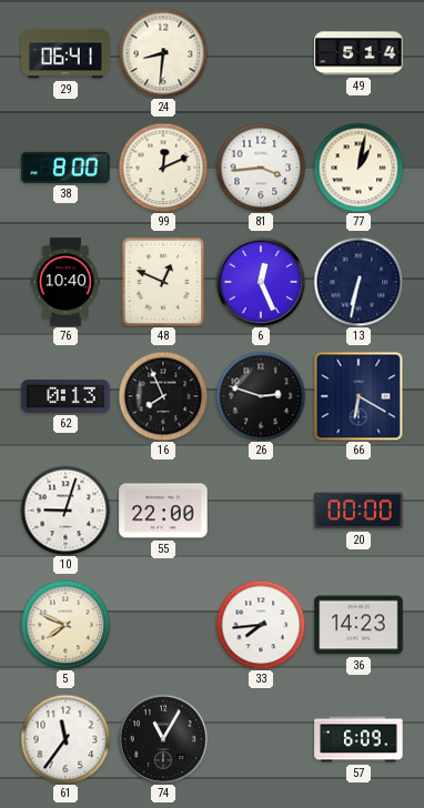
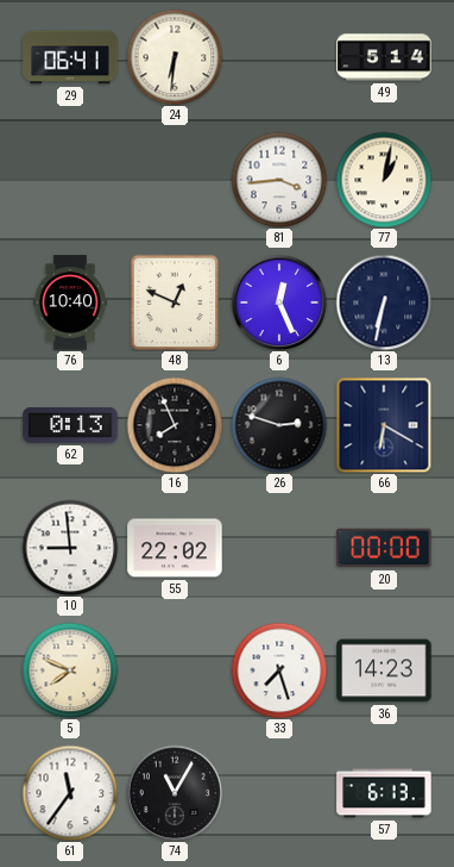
24: 8:31 -> 6:31
38: 8:00 -> none
99: 12:11 -> none
10: 9:03 -> 8:59
55: 22:00 -> 22:02
33: 7:44 -> 7:27
57: 6:09 -> 6:13
